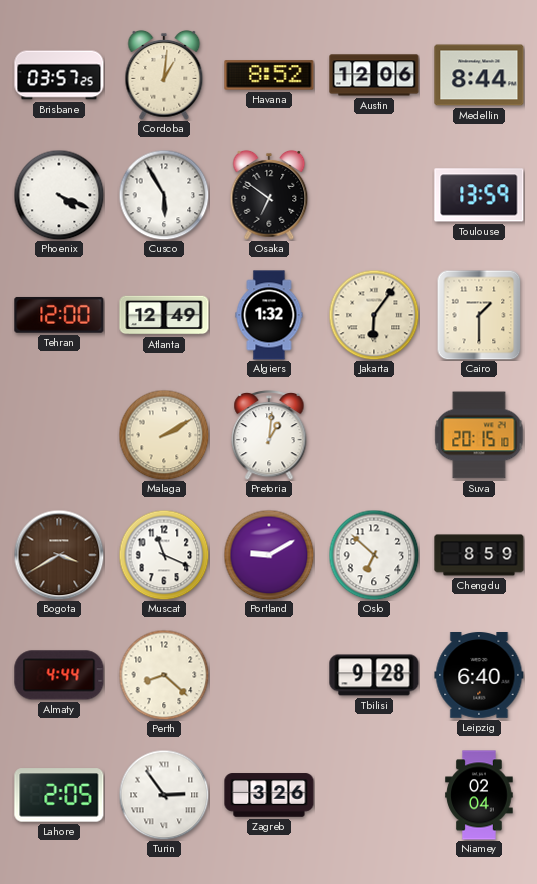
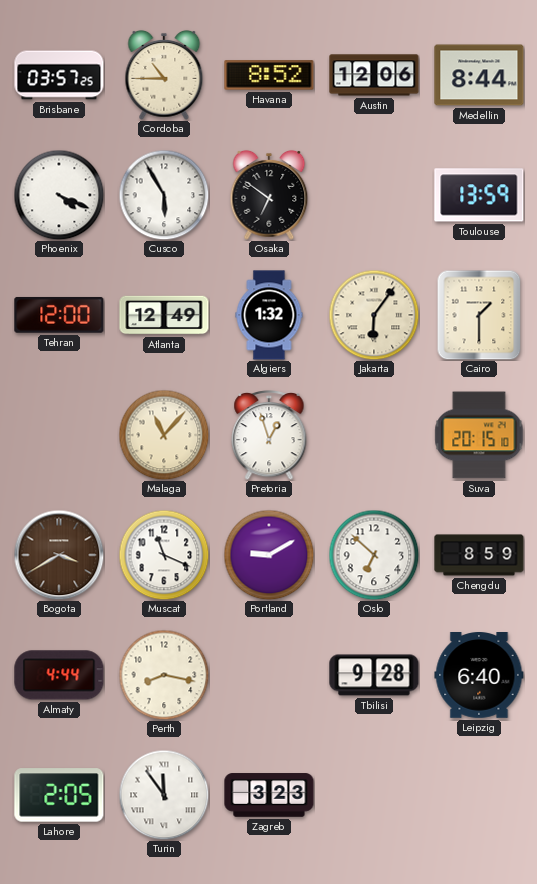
Cordoba: 1:01 -> 10:45
Malaga: 2:10 -> 11:07
Pretoria: 1:01 -> 12:57
Perth: 8:22 -> 8:17
Turin: 2:54 -> 11:54
Zagreb: 3:26 -> 3:23
Niamey: 02:04 -> none
